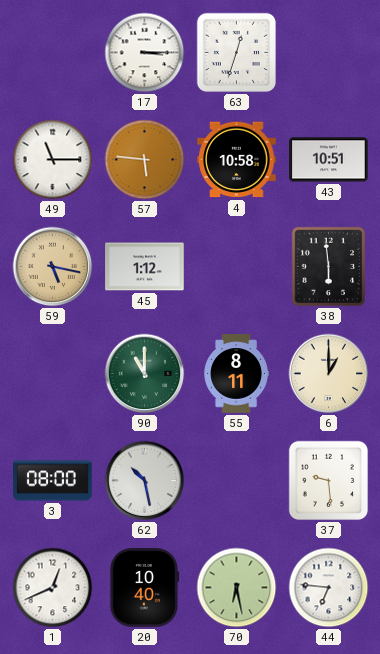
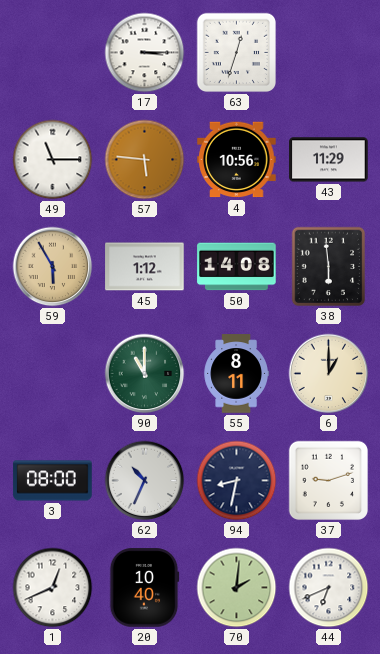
4: 10:58 -> 10:56
43: 10:51 -> 11:29
59: 5:17 -> 5:55
50: none -> 14:08
62: 10:28 -> 10:34
94: none -> 8:32
37: 9:29 -> 9:12
70: 6:28 -> 2:01
44: 6:46 -> 6:41
